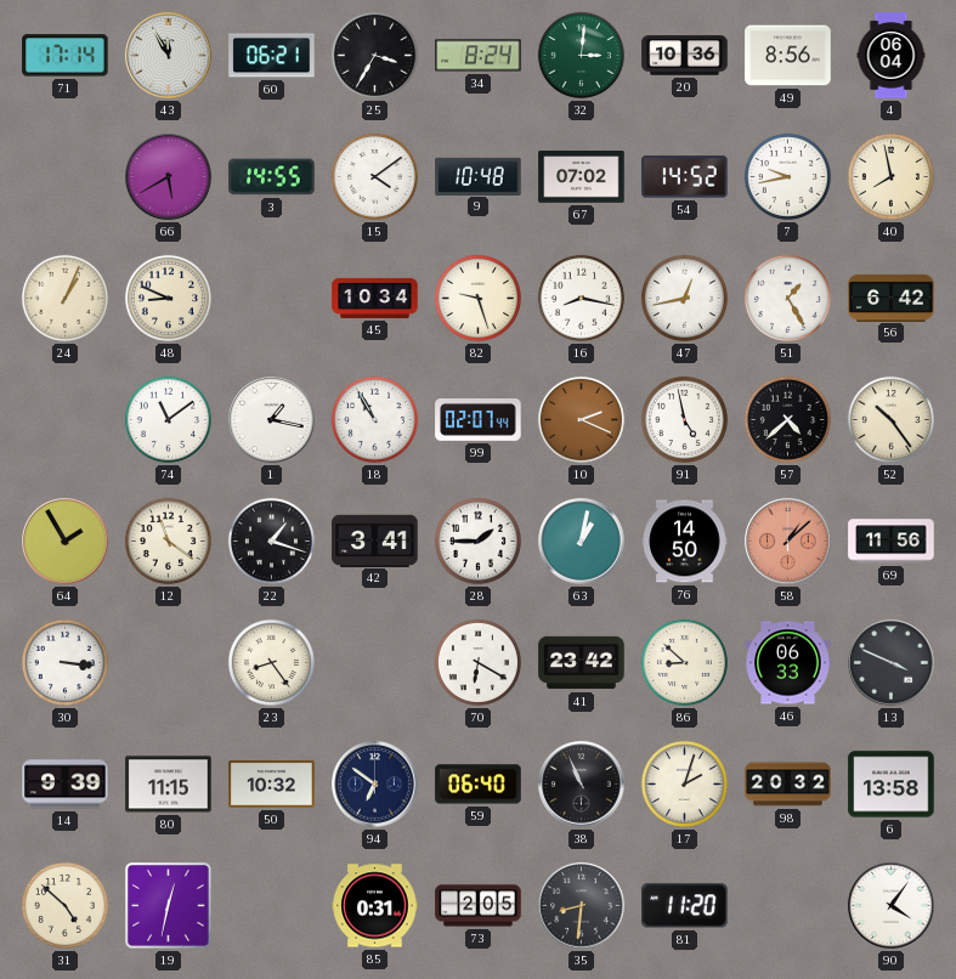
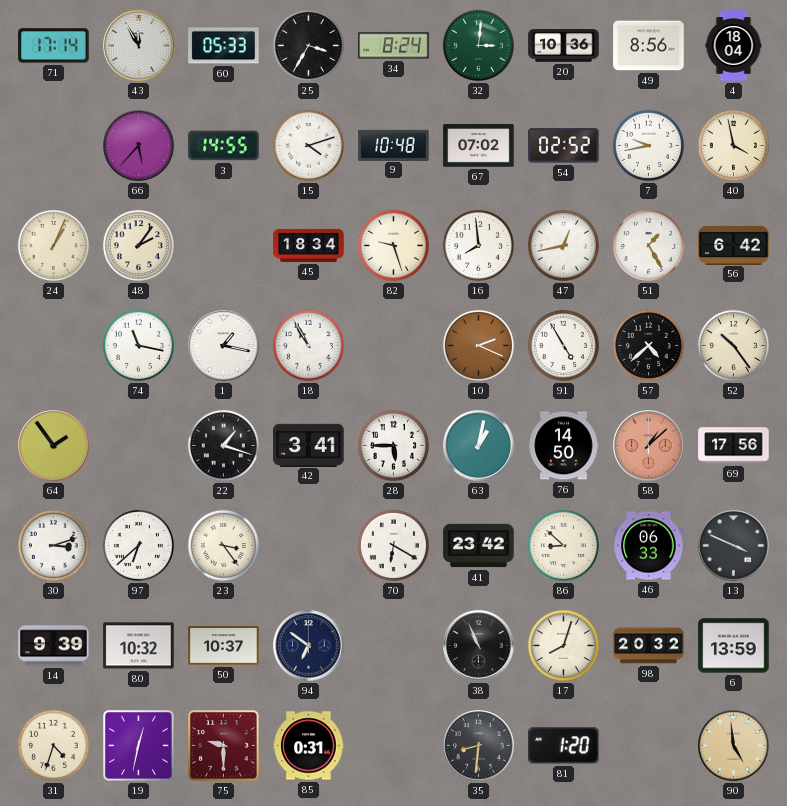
60: 06:21 -> 05:33
4: 06:04 -> 18:04
66: 5:40 -> 5:37
15: 4:09 -> 4:12
54: 14:52 -> 02:52
40: 7:58 -> 3:58
48: 8:49 -> 2:06
45: 10:34 -> 18:34
16: 8:17 -> 7:59
74: 11:09 -> 11:17
99: 02:07 -> none
91: 4:58 -> 4:55
64: 1:55 -> 1:54
12: 11:21 -> none
28: 1:45 -> 5:45
69: 11:56 -> 17:56
30: 3:16 -> 3:12
97: none -> 6:38
23: 8:24 -> 3:24
80: 11:15 -> 10:32
50: 10:32 -> 10:37
59: 06:40 -> none
17: 2:03 -> 8:03
6: 13:58 -> 13:59
31: 4:52 -> 4:33
75: none -> 9:30
73: 2:05 -> none
81: 11:20 -> 1:20
90: 4:06 -> 4:59
90 dial: white -> champagne
